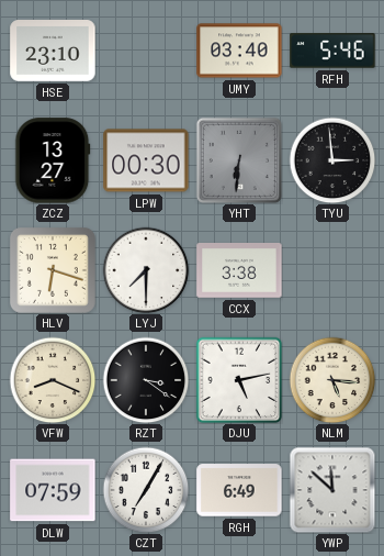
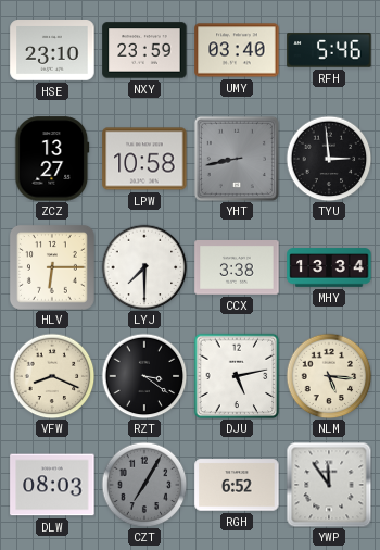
NXY: none -> 23:59
LPW: 00:30 -> 10:58
YHT: 6:31 -> 8:43
HLV: 6:18 -> 6:15
MHY: none -> 13:34
DLW: 07:59 -> 08:03
CZT dial: white -> grey
RGH: 6:49 -> 6:52
YWP: 11:52 -> 11:54
